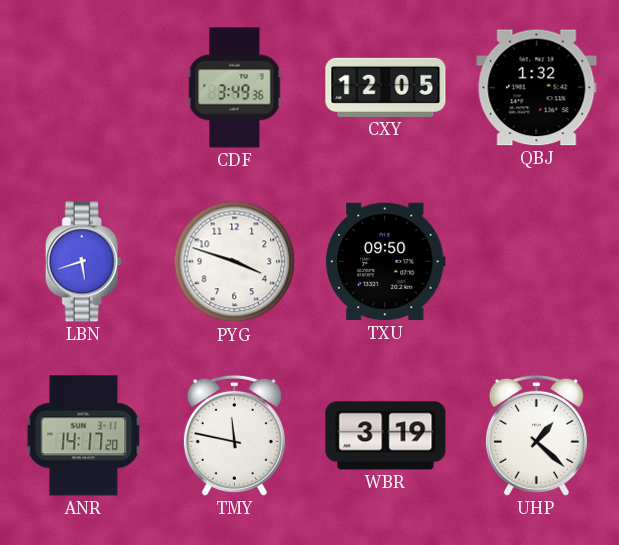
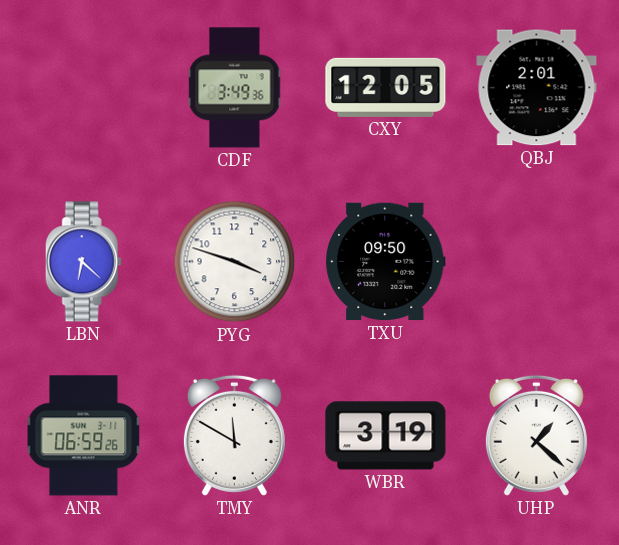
QBJ: 1:32 -> 2:01
LBN: 5:42 -> 6:22
ANR: 14:17 -> 06:59
TMY: 11:47 -> 11:50
